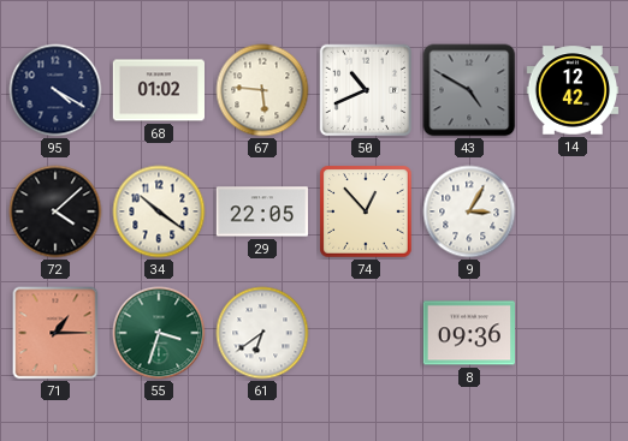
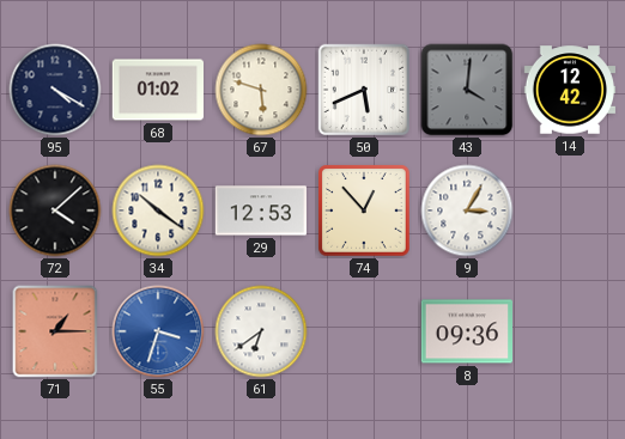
67: 5:46 -> 5:48
50: 10:41 -> 5:41
43: 4:50 -> 4:01
29: 22:05 -> 12:53
55 dial: green -> blue
